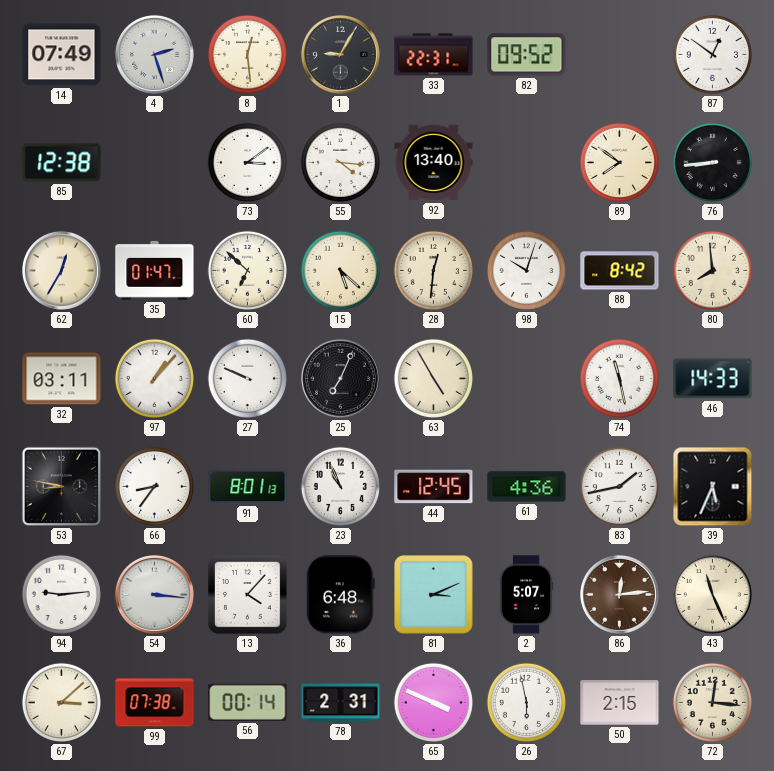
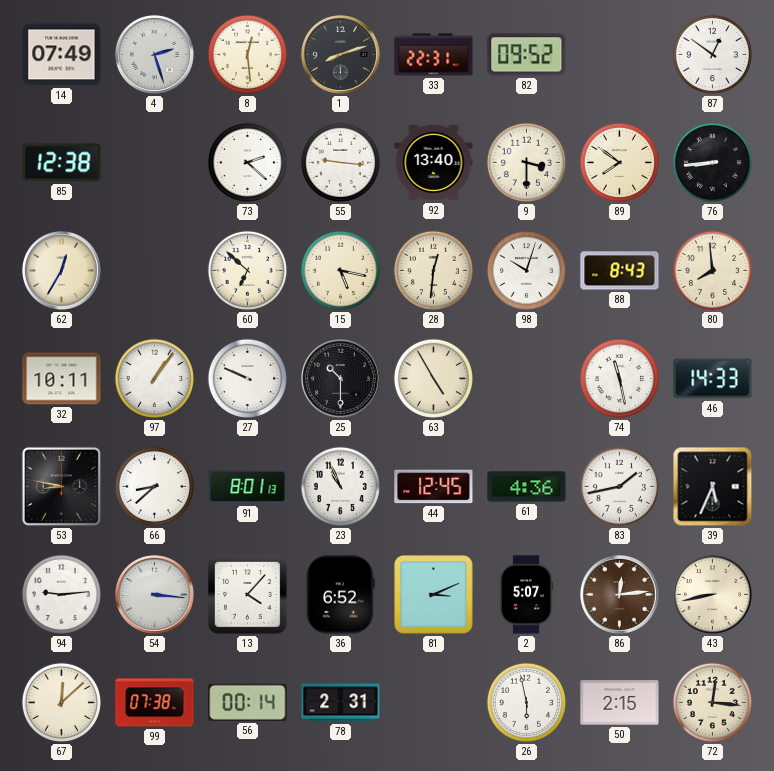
1: 9:05 -> 8:12
73: 3:09 -> 2:22
55: 4:16 -> 9:16
9: none -> 3:30
35: 01:47 -> none
15: 5:22 -> 5:17
88: 8:42 -> 8:43
32: 03:11 -> 10:11
97: 1:07 -> 1:06
25: 7:04 -> 10:30
66: 8:36 -> 8:38
36: 6:48 -> 6:52
43: 11:26 -> 8:43
67: 3:08 -> 12:08
65: 3:49 -> none
